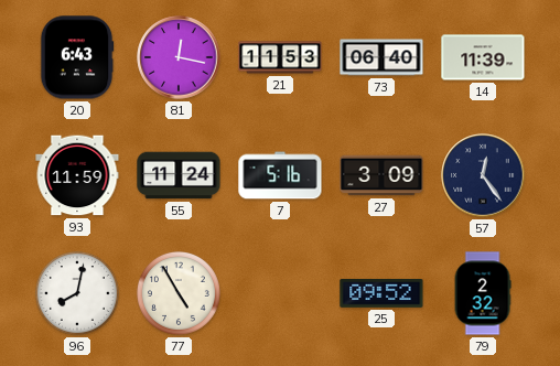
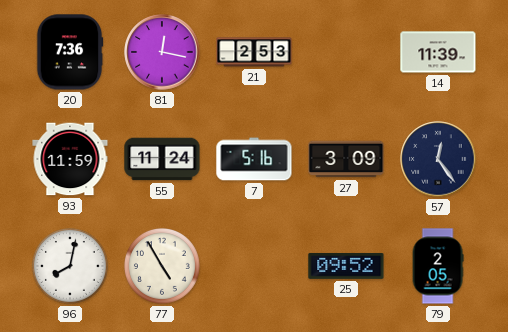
20: 6:43 -> 7:36
21: 11:53 -> 2:53
73: 06:40 -> none
79: 2:32 -> 2:05
